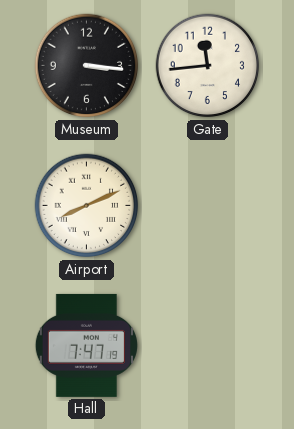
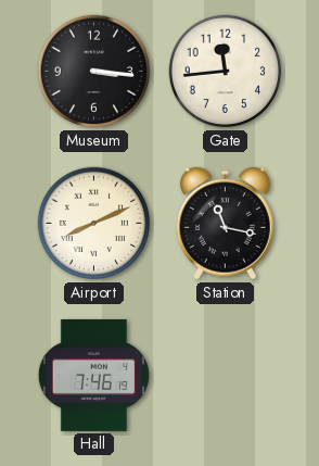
Station: none -> 11:17
Hall: 7:47 -> 7:46
